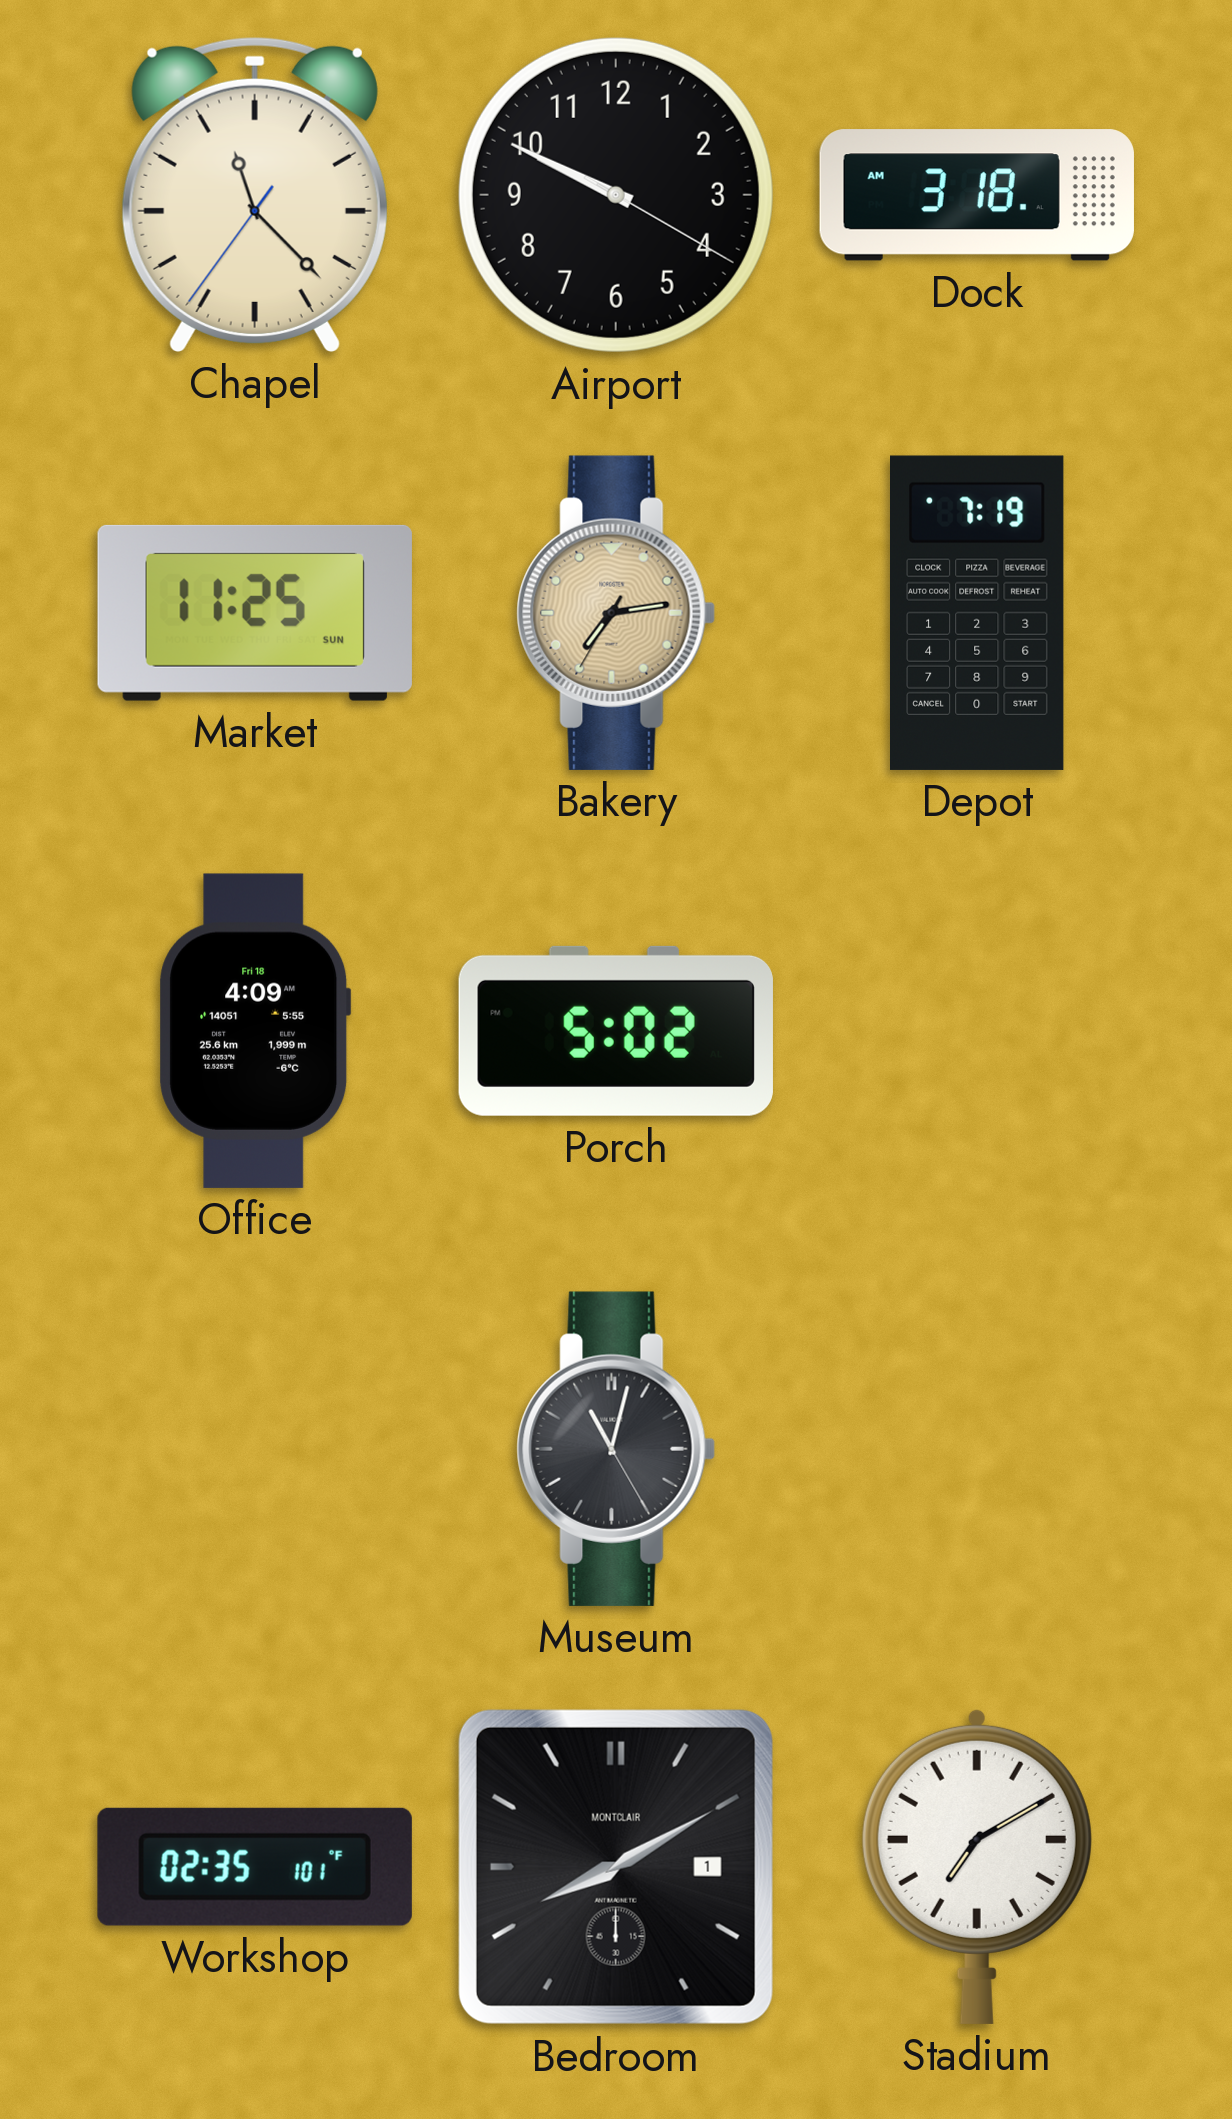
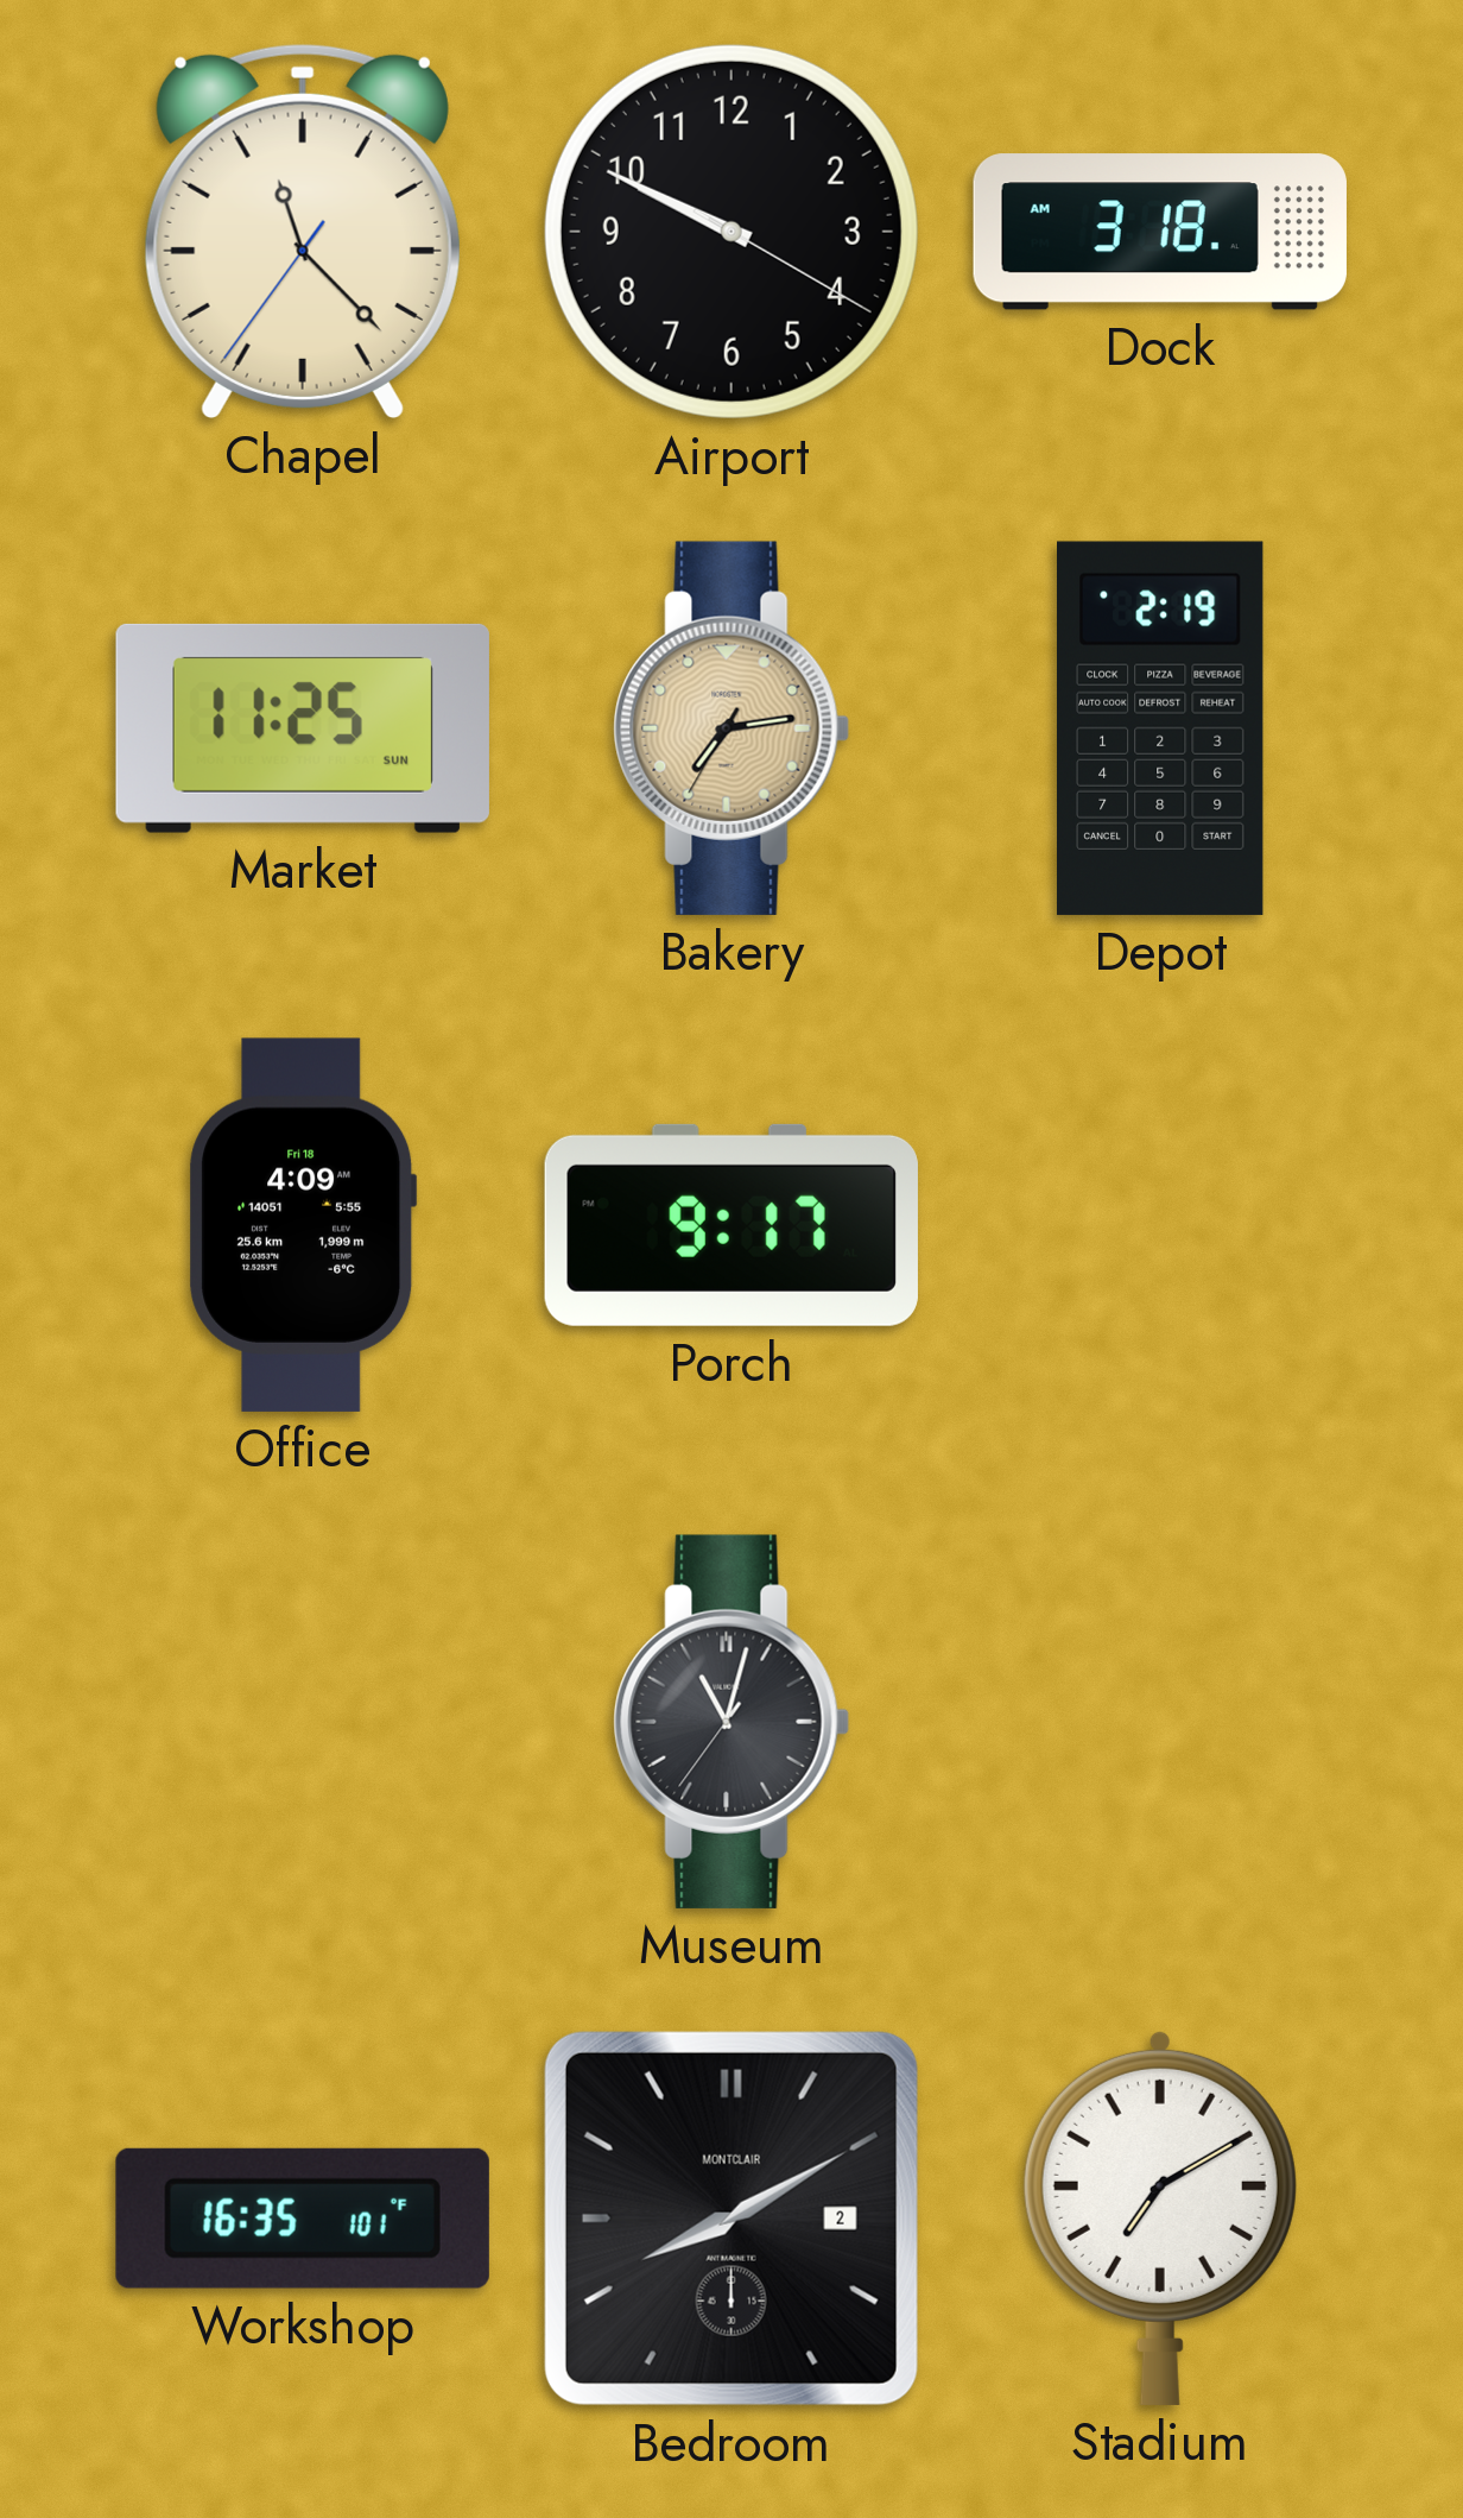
Depot: 7:19 -> 2:19
Porch: 5:02 -> 9:17
Museum: 11:02:25 -> 11:02:36
Workshop: 02:35 -> 16:35
Bedroom date: 1 -> 2
